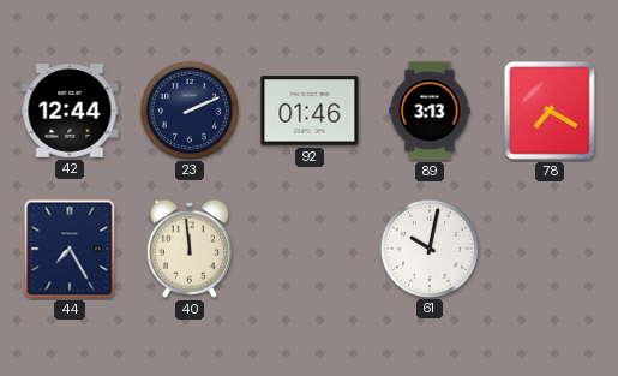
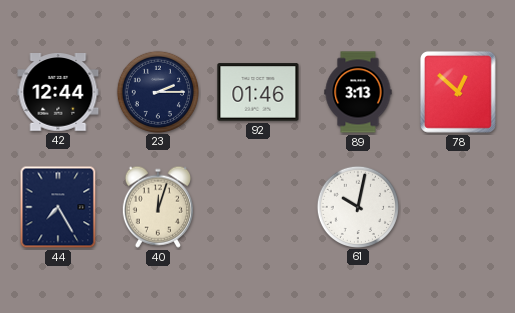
23: 2:11 -> 2:15
78: 7:20 -> 12:52
40: 11:59 -> 12:03
